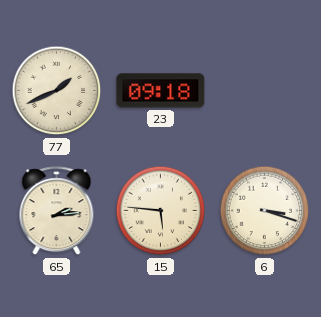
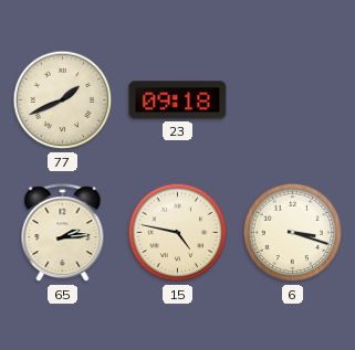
15: 5:46 -> 4:47
